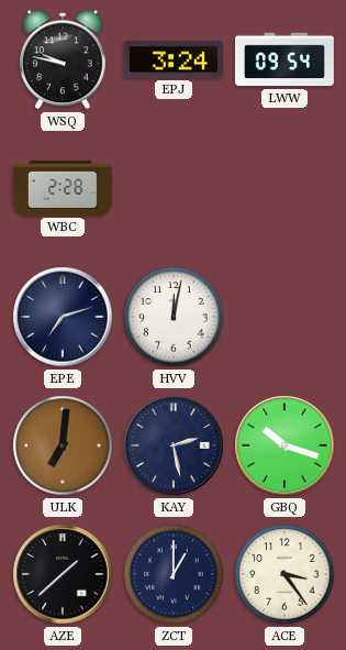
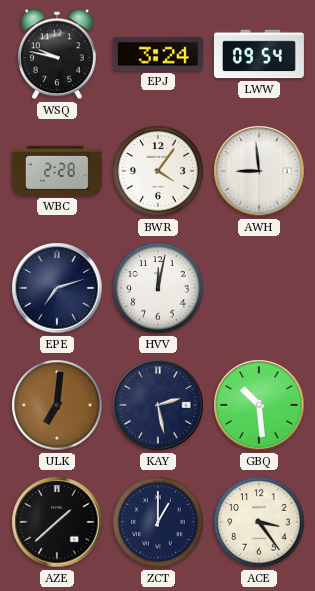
BWR: none -> 4:06
AWH: none -> 8:59
GBQ: 10:18 -> 10:29
